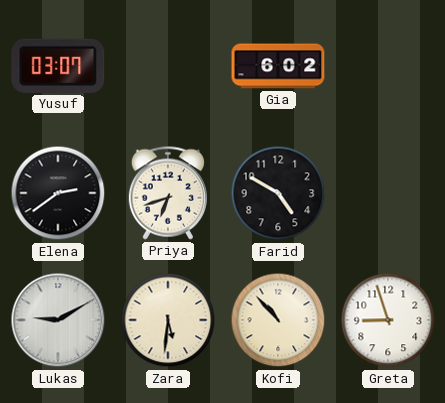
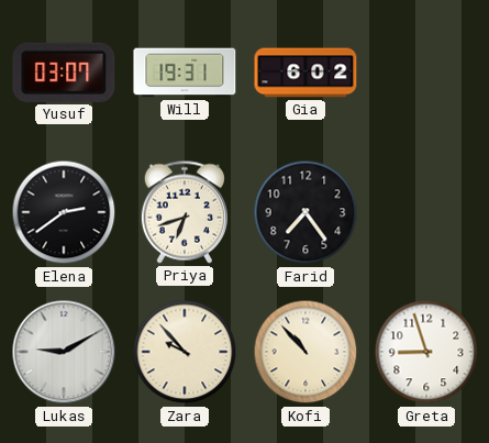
Will: none -> 19:31
Farid: 4:50 -> 7:24
Zara: 5:31 -> 9:53
